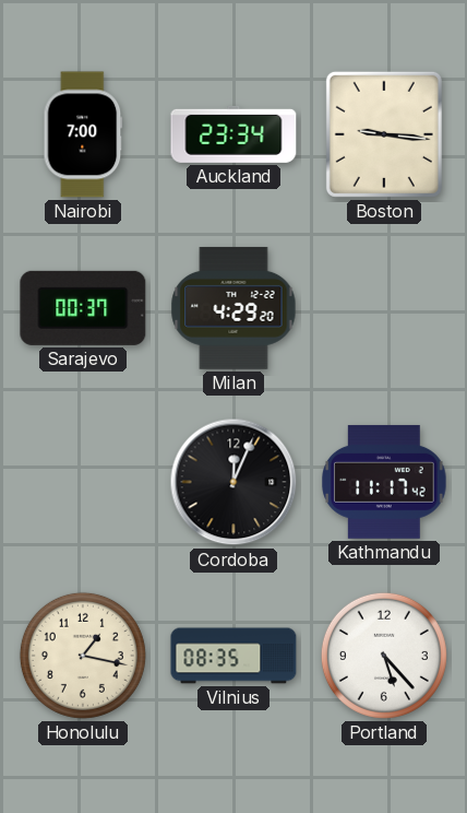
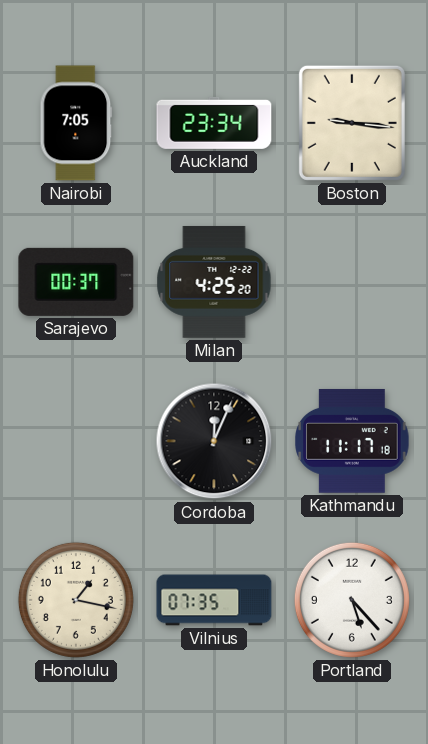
Nairobi: 7:00 -> 7:05
Milan: 4:29 -> 4:25
Kathmandu: 11:17:42 -> 11:17:18
Vilnius: 08:35 -> 07:35
